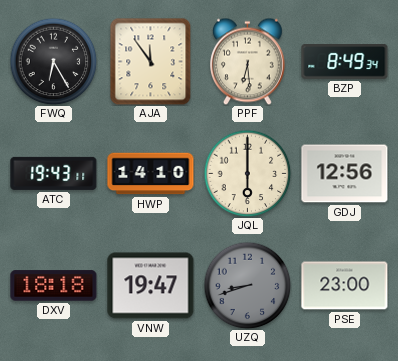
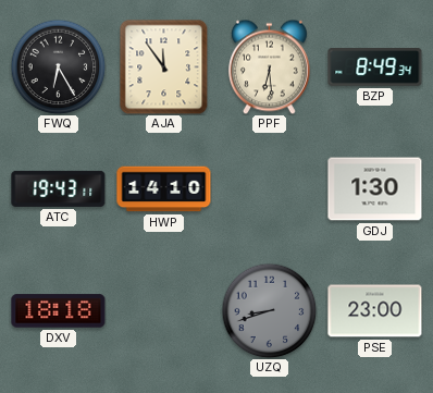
JQL: 6:00 -> none
GDJ: 12:56 -> 1:30
VNW: 19:47 -> none
